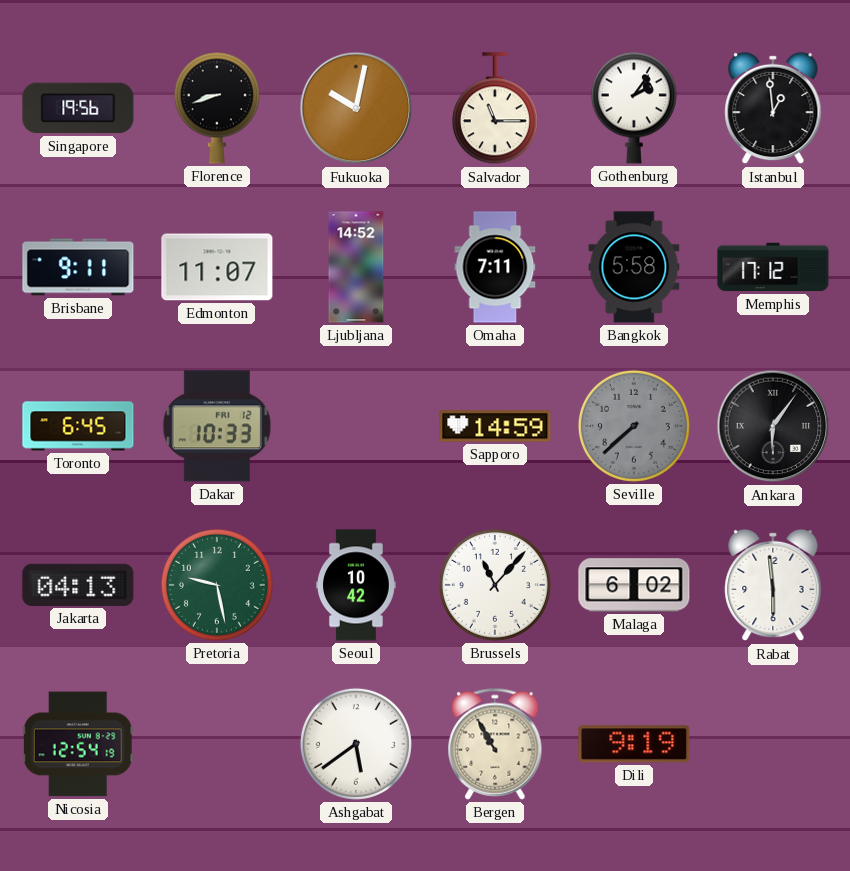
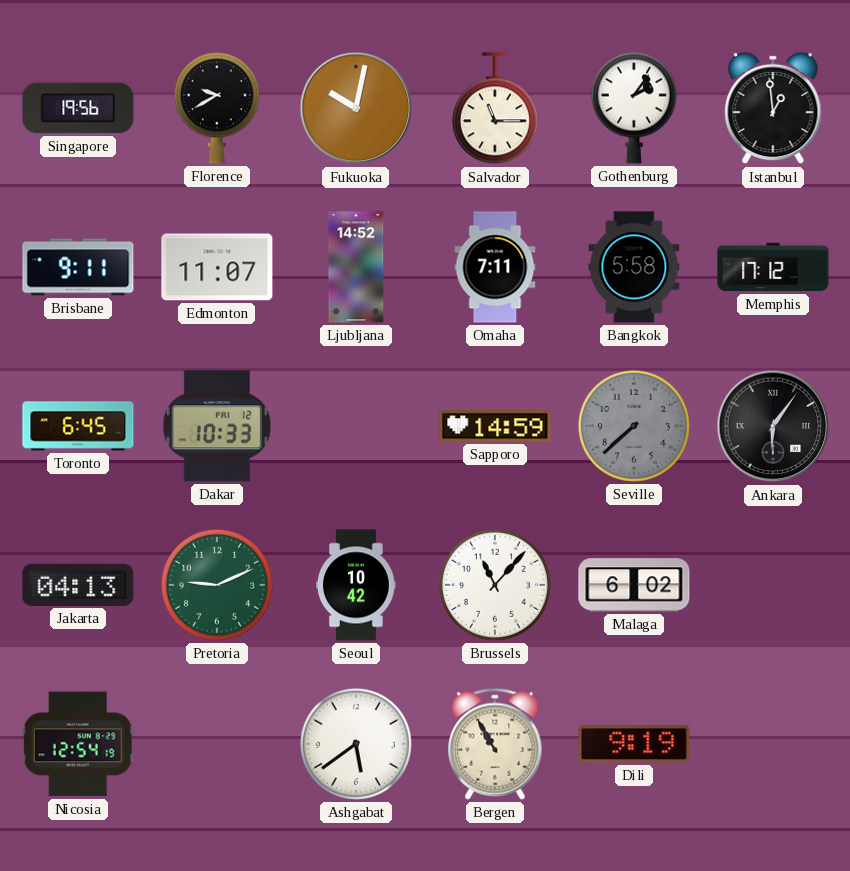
Florence: 8:42 -> 9:40
Pretoria: 9:28 -> 9:11
Rabat: 5:59 -> none
